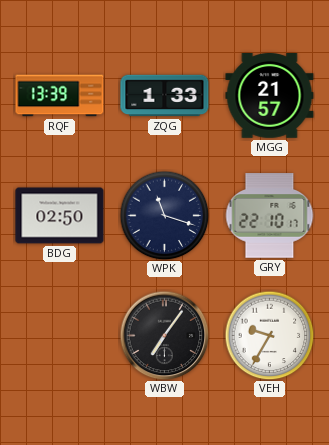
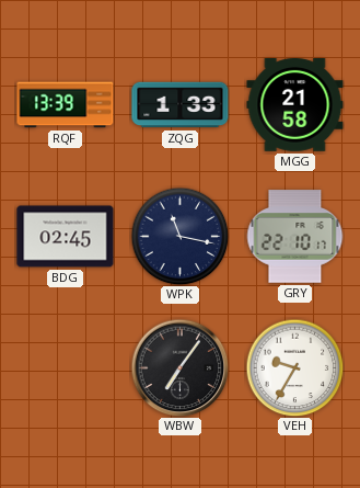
MGG: 21:57 -> 21:58
BDG: 02:50 -> 02:45
WPK: 11:18 -> 11:17
